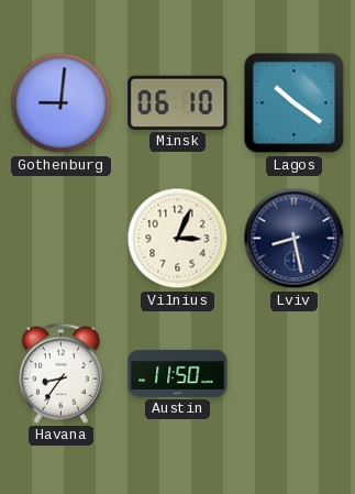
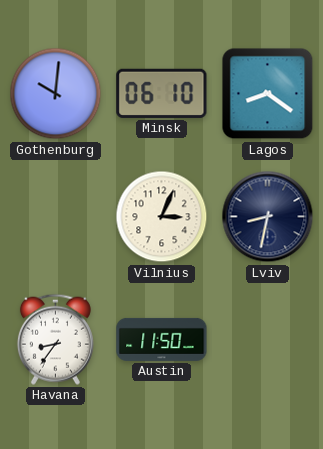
Gothenburg: 9:01 -> 10:01
Lagos: 10:21 -> 8:21
Lviv: 8:28 -> 8:32
